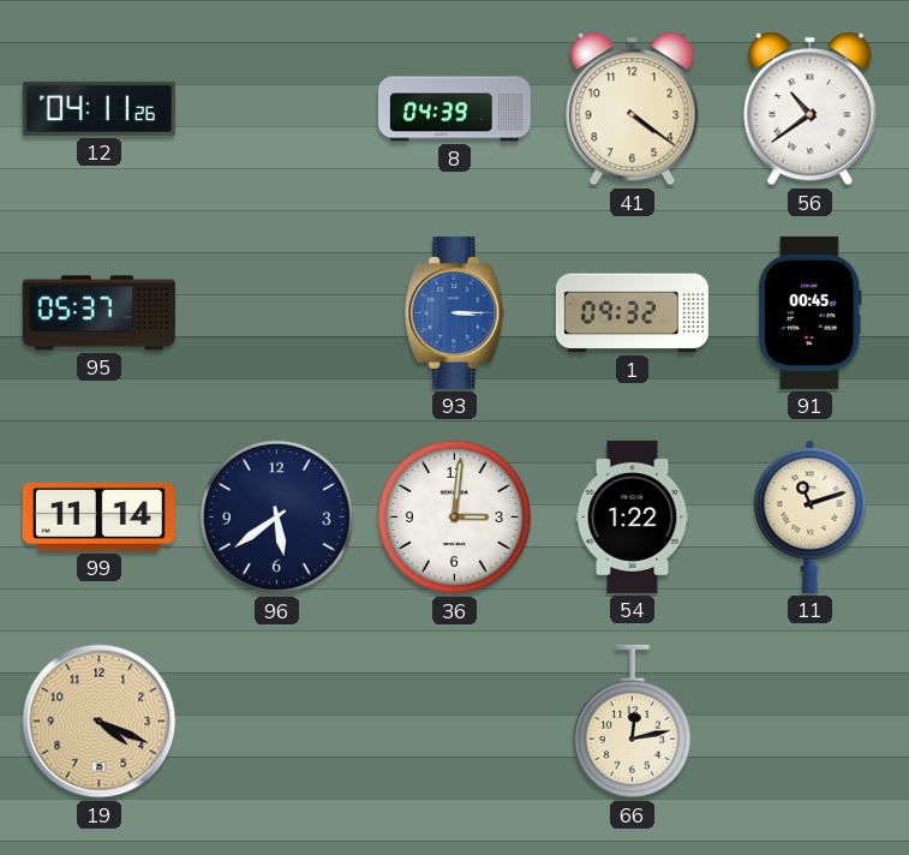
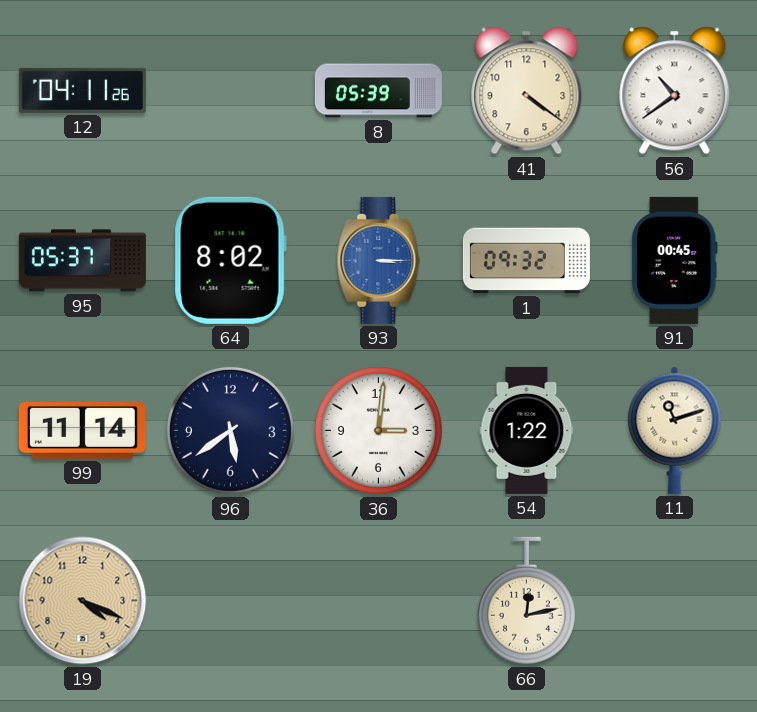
8: 04:39 -> 05:39
64: none -> 8:02
